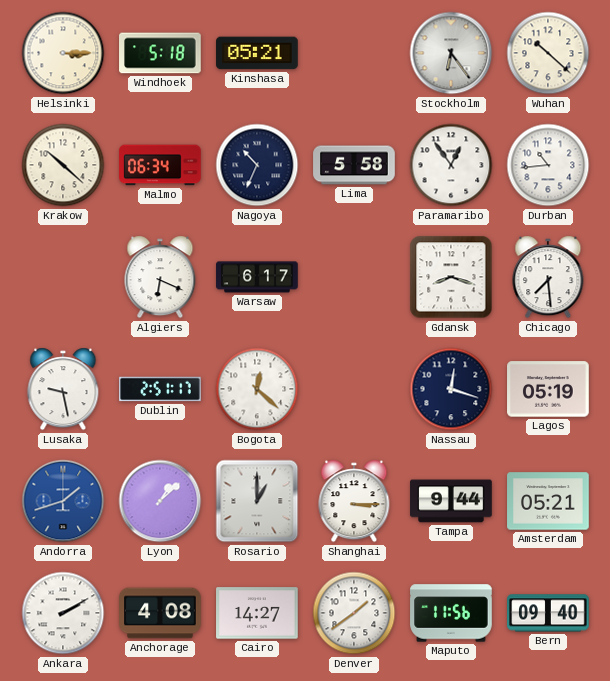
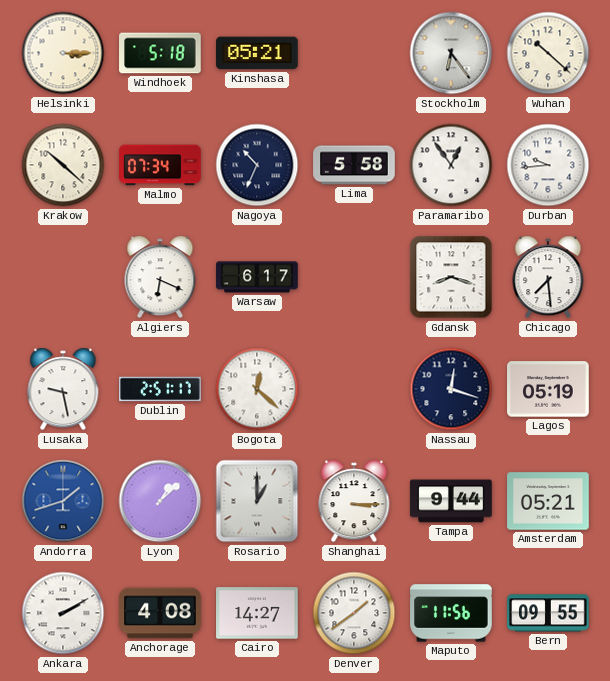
Malmo: 06:34 -> 07:34
Durban: 10:44 -> 9:44
Bern: 09:40 -> 09:55
